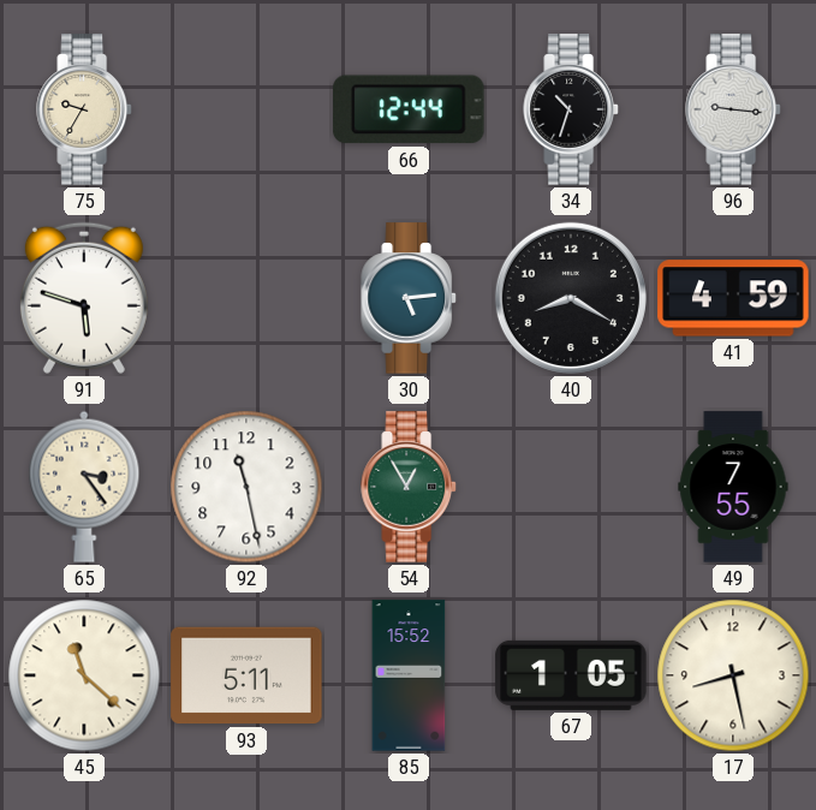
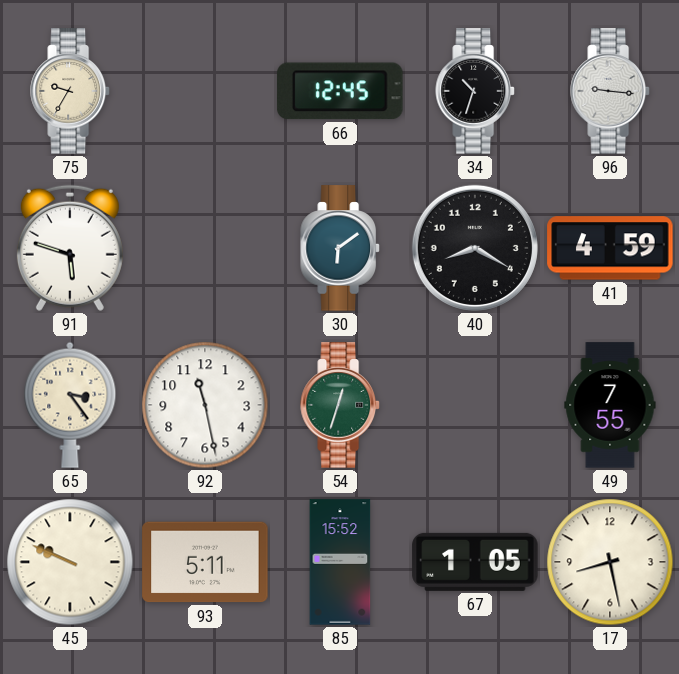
66: 12:44 -> 12:45
30: 5:14 -> 6:09
54: 12:55 -> 12:33
45: 11:22 -> 9:49
